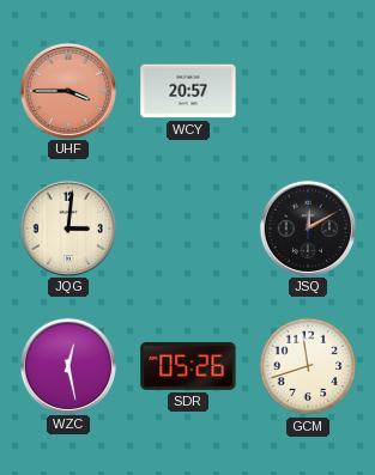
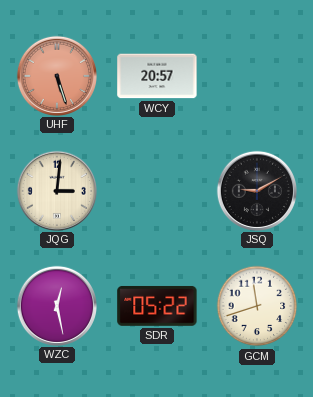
UHF: 3:45 -> 5:27
JSQ: 12:10 -> 9:10
SDR: 05:26 -> 05:22
